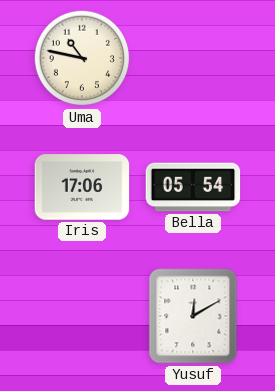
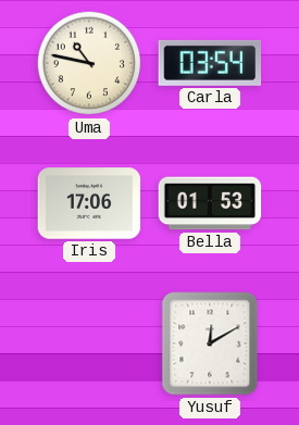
Carla: none -> 03:54
Bella: 05:54 -> 01:53
